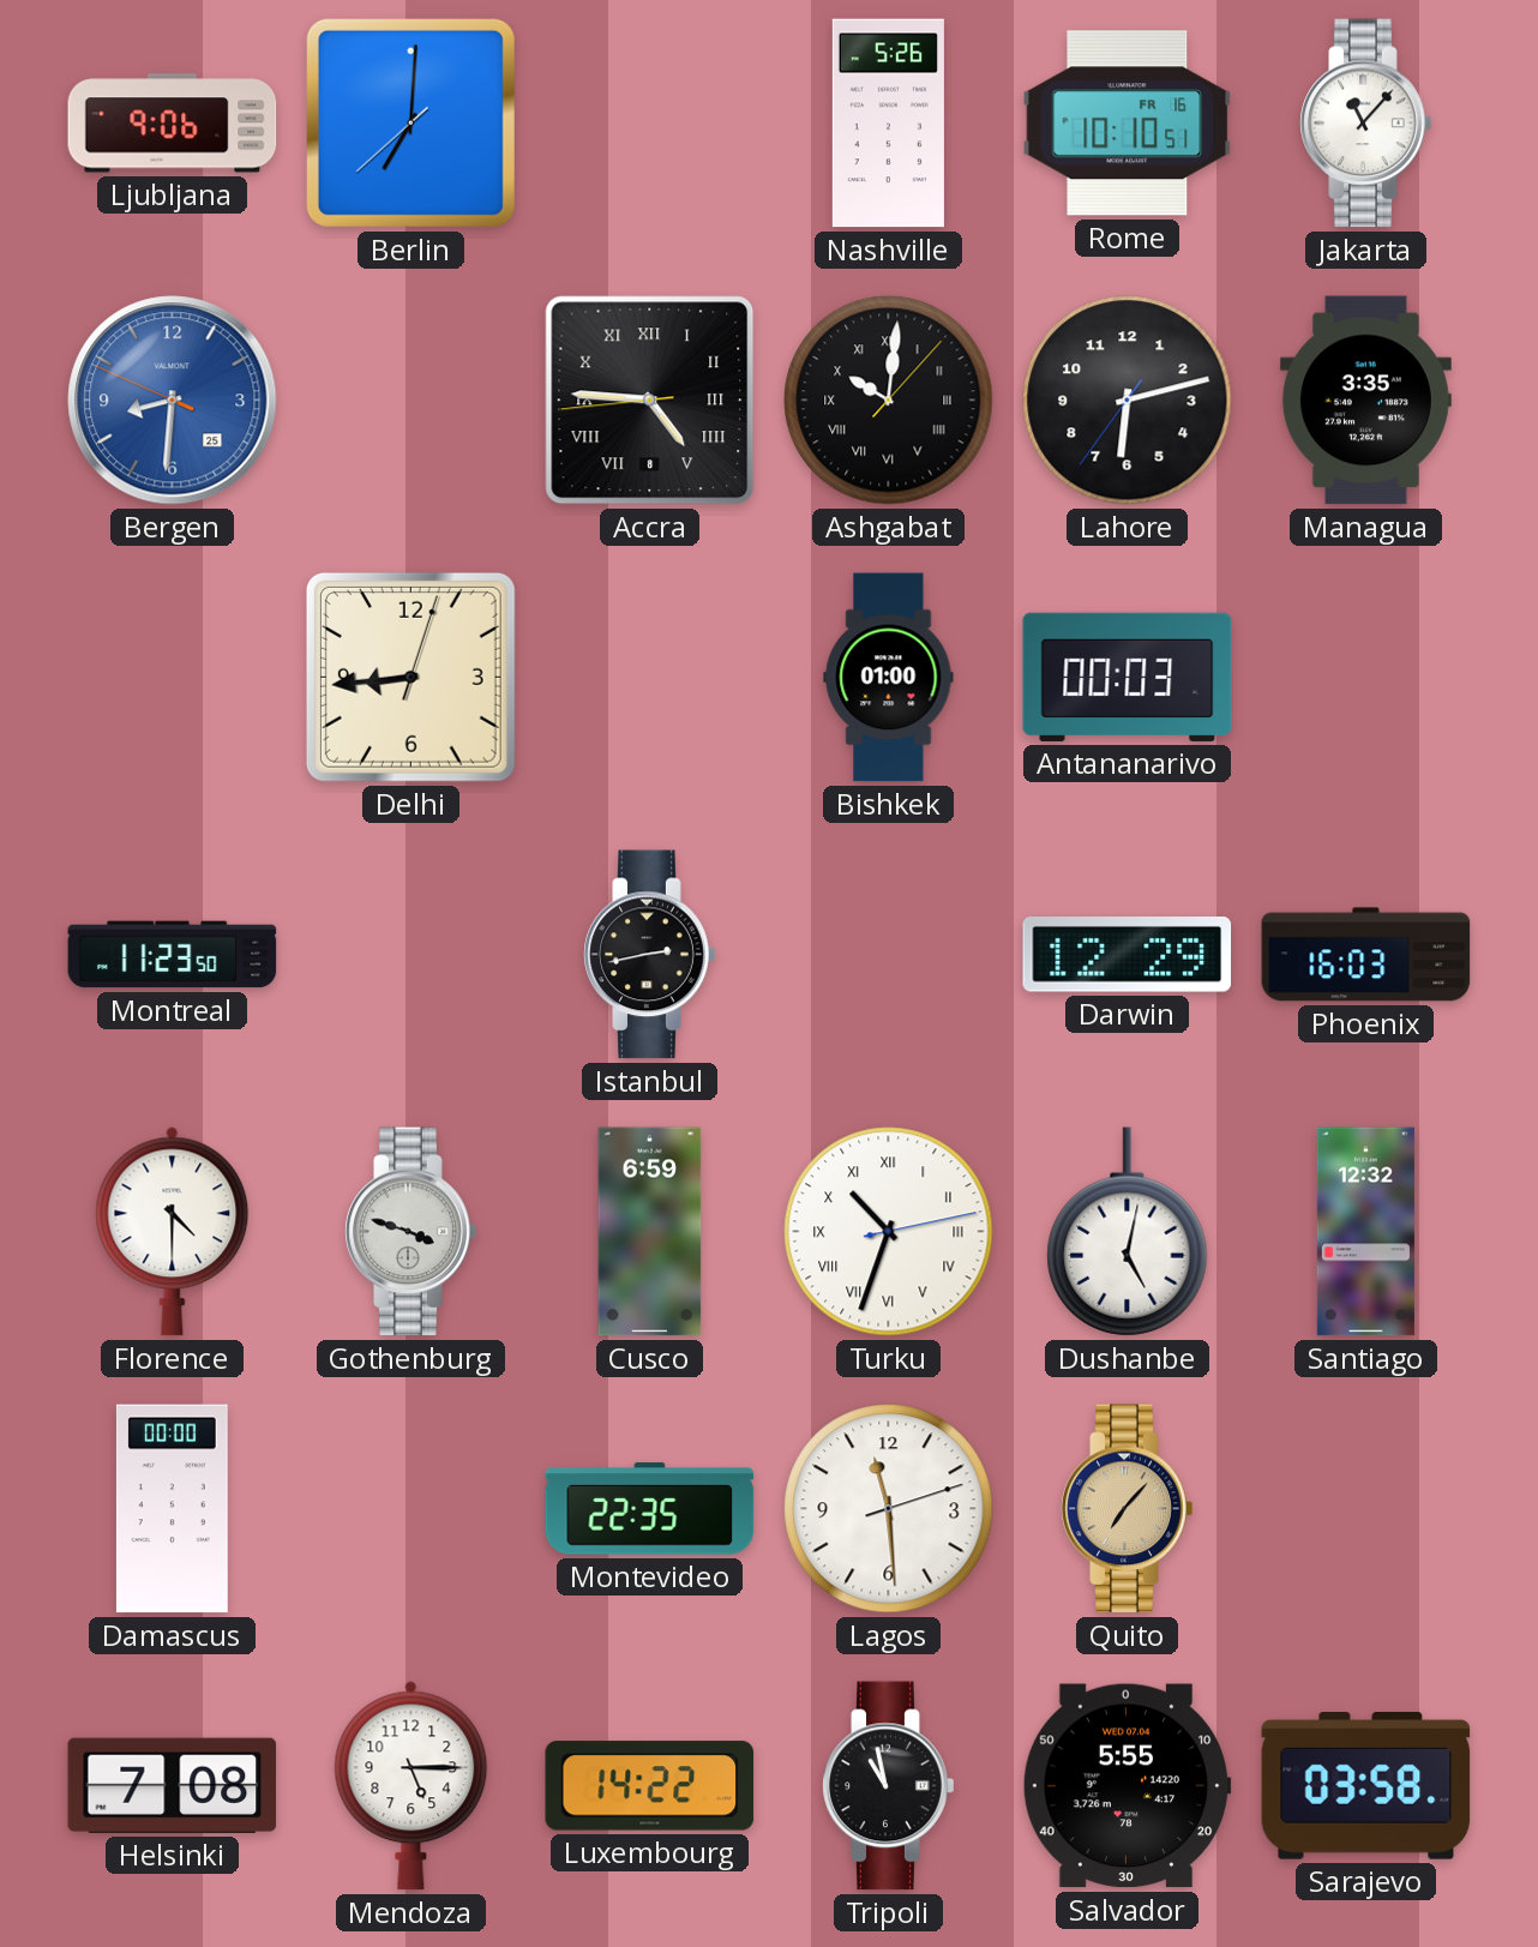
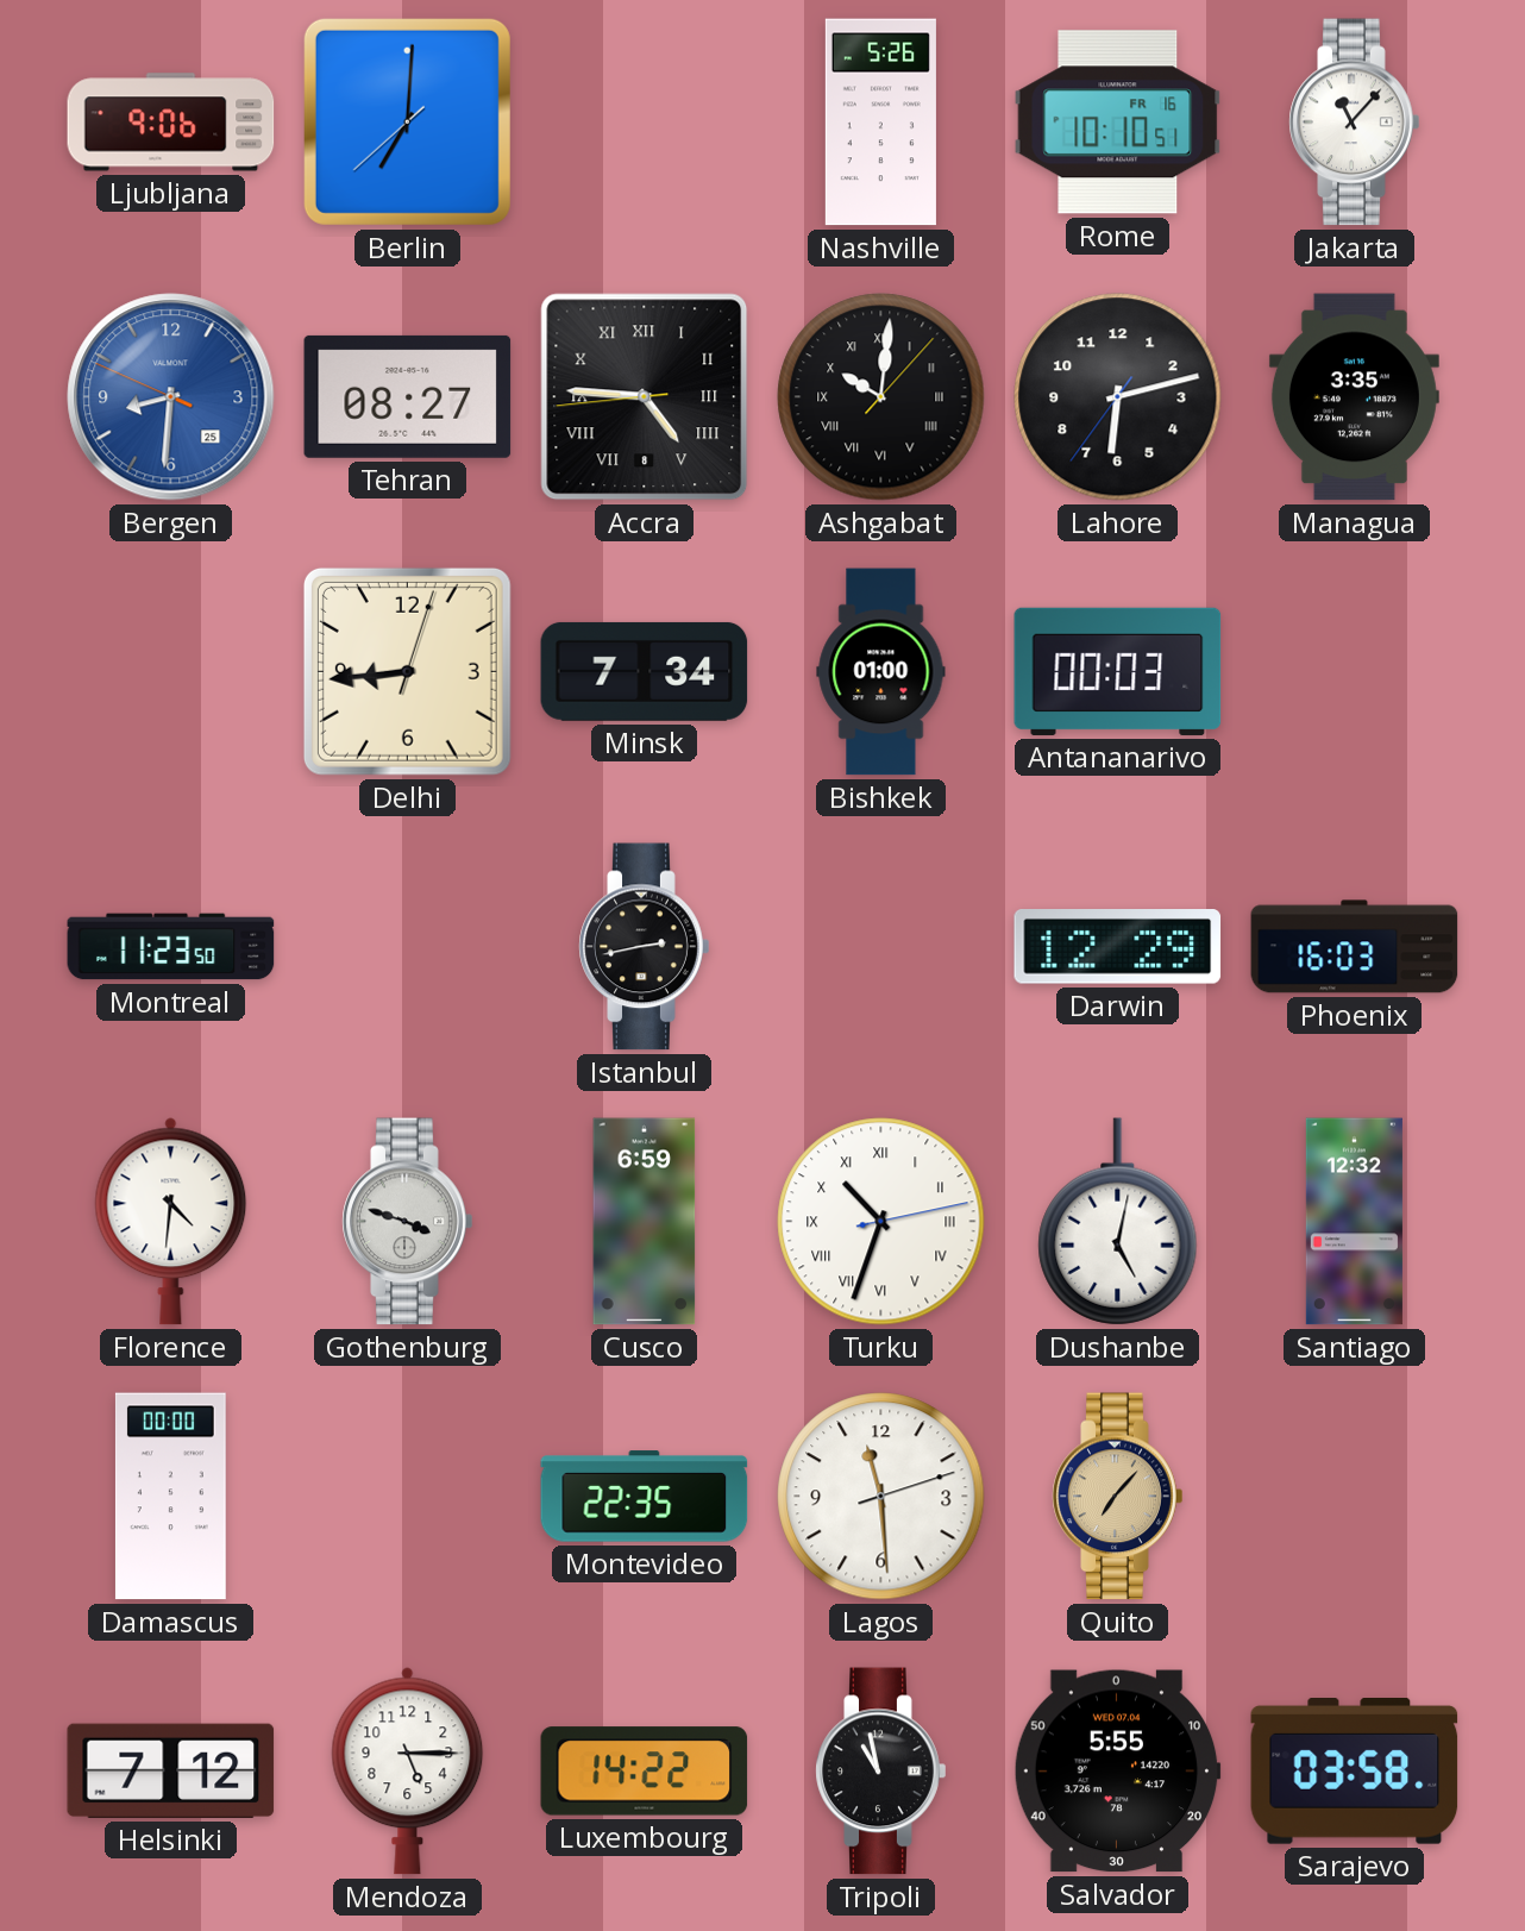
Tehran: none -> 08:27
Minsk: none -> 7:34
Florence: 4:30 -> 4:31
Helsinki: 7:08 -> 7:12
